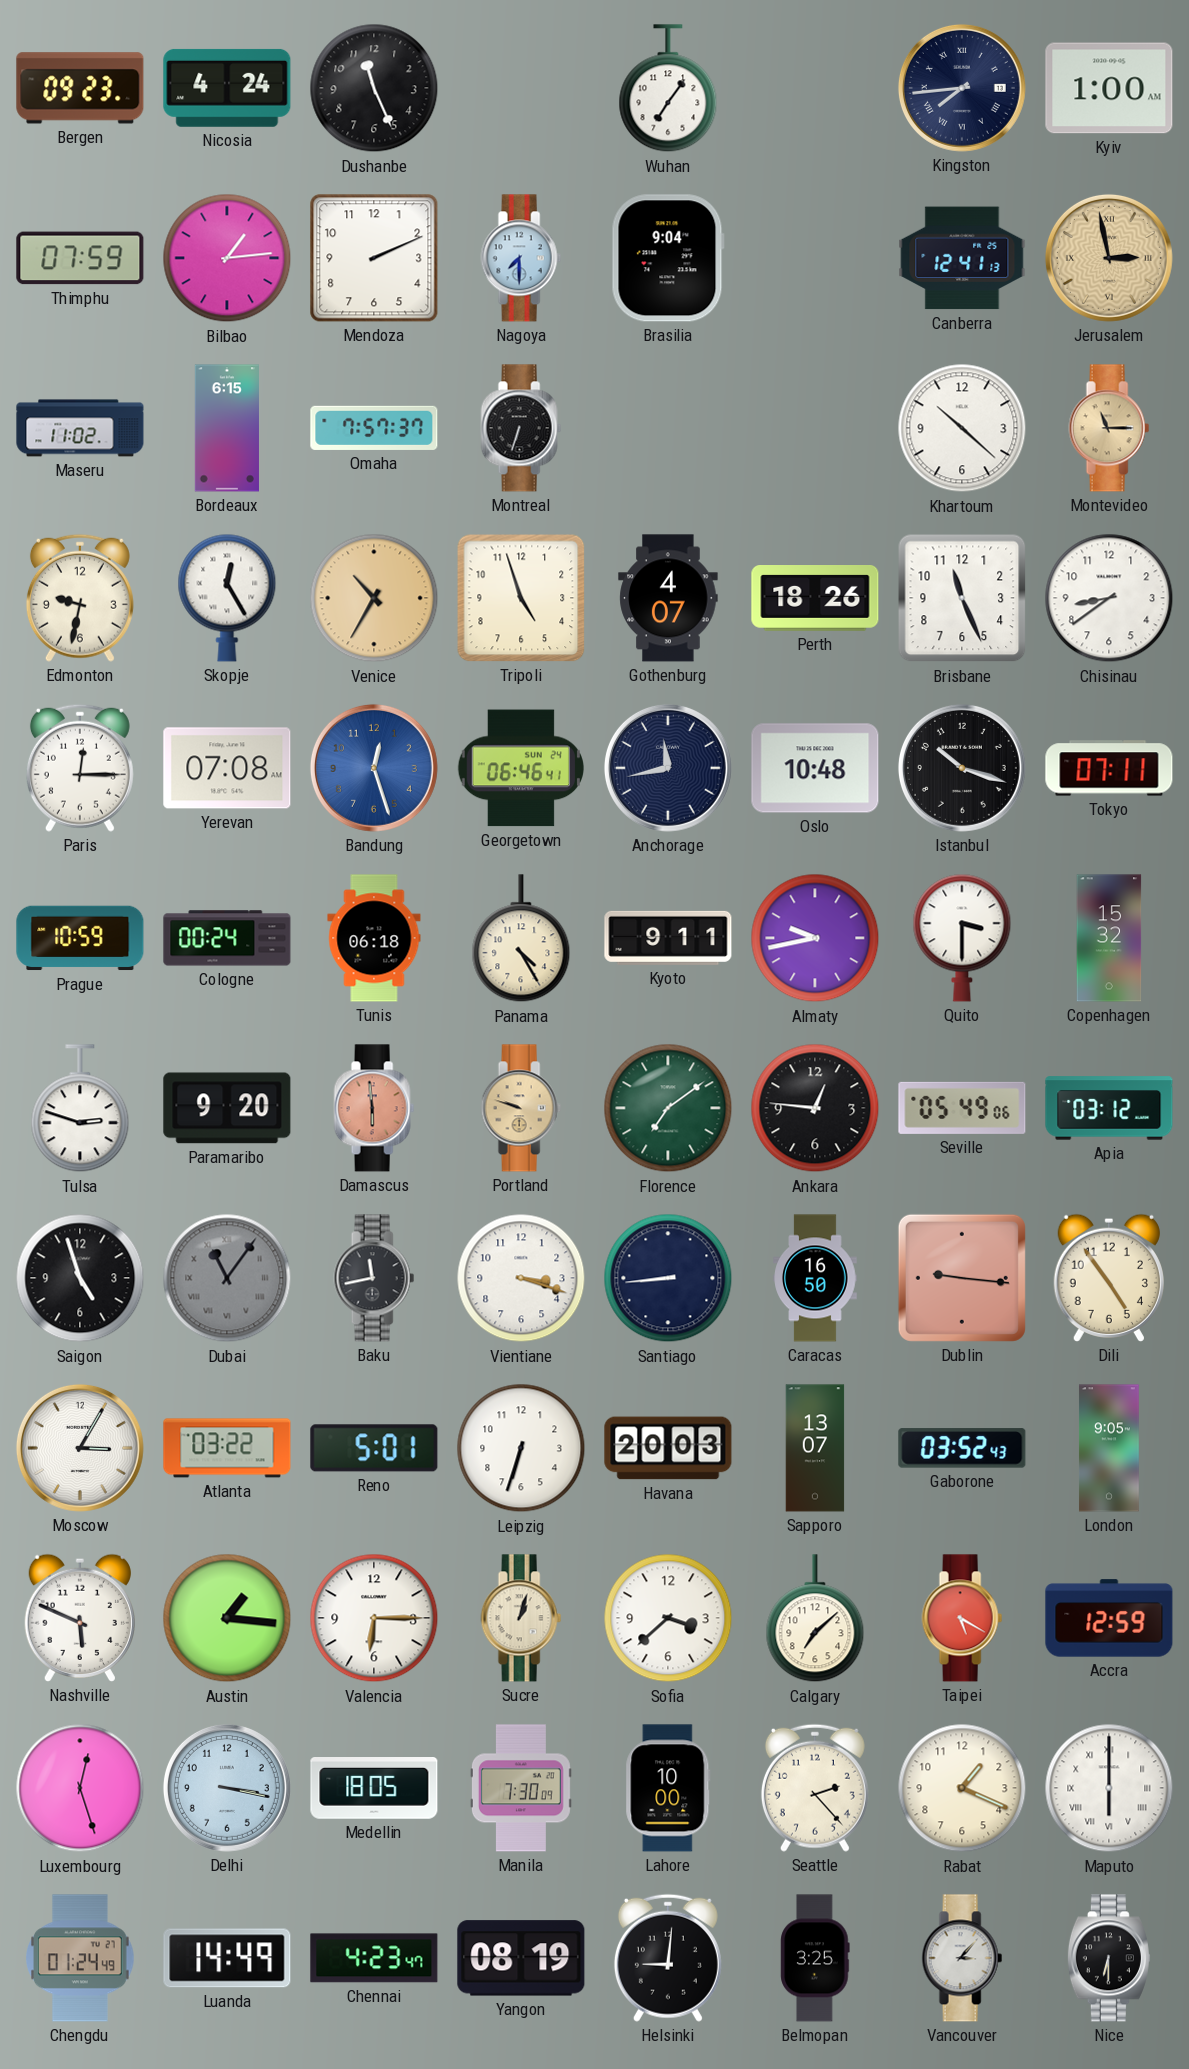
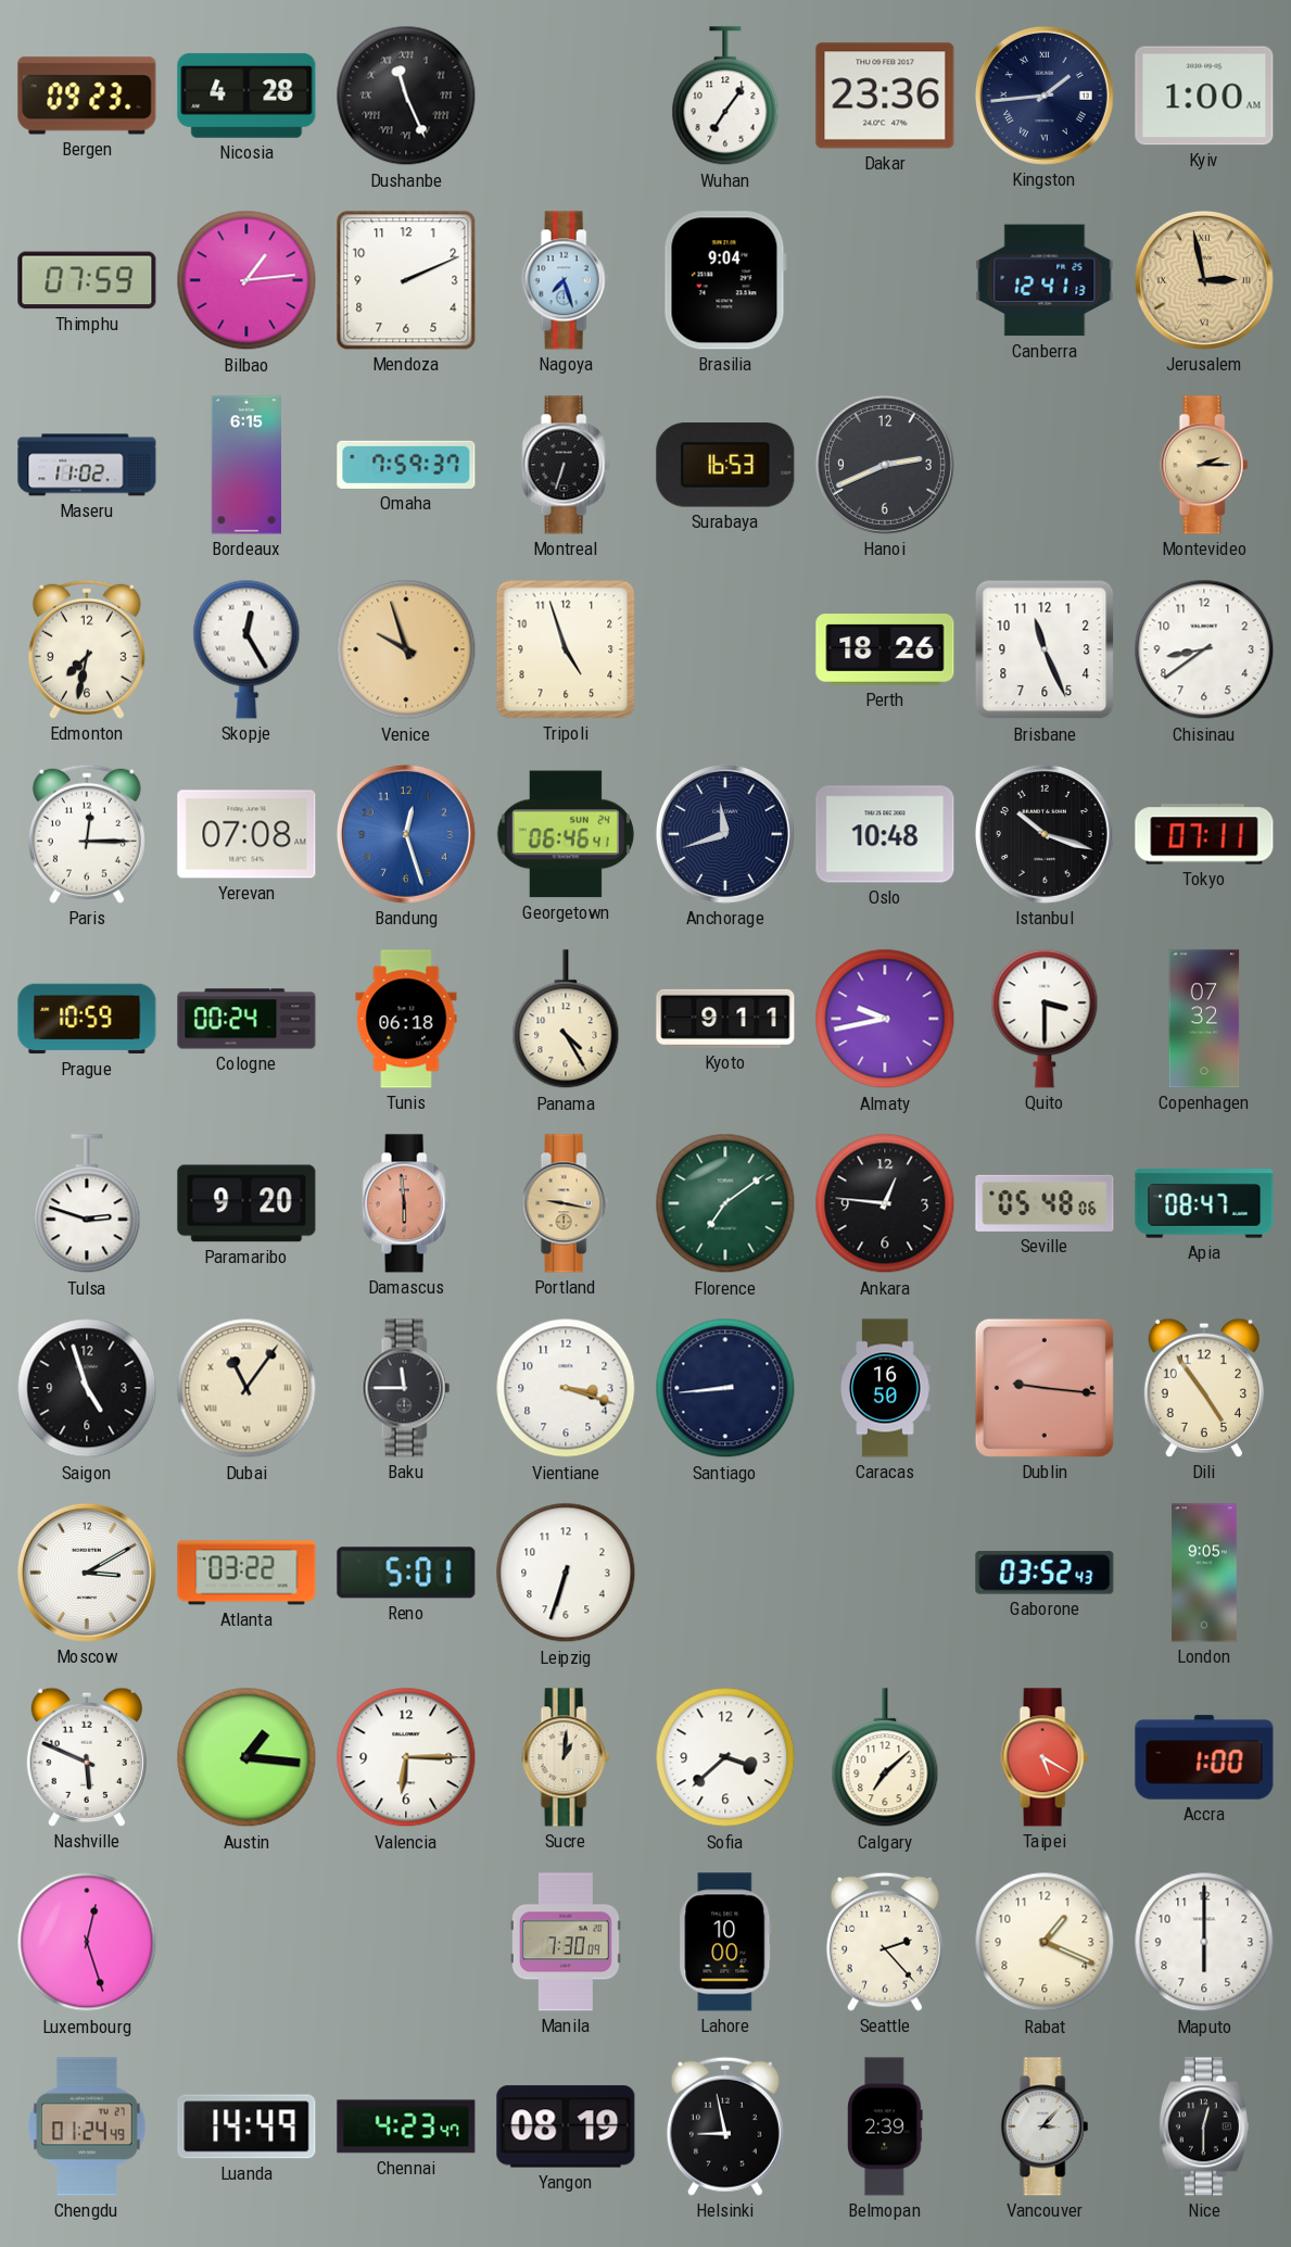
Nicosia: 4:24 -> 4:28
Dushanbe numerals: Arabic -> Roman
Dakar: none -> 23:36
Kingston: 7:44 -> 1:44
Nagoya: 7:30 -> 7:27
Omaha: 7:57 -> 7:59
Surabaya: none -> 16:53
Hanoi: none -> 2:41
Khartoum: 10:22 -> none
Montevideo: 11:15 -> 2:15
Edmonton: 9:32 -> 7:32
Venice: 10:35 -> 9:57
Gothenburg: 4:07 -> none
Anchorage: 11:43 -> 11:42
Copenhagen: 15:32 -> 07:32
Portland: 9:48 -> 9:17
Seville: 05:49 -> 05:48
Apia: 03:12 -> 08:47
Dubai dial: grey -> cream
Baku: 11:43 -> 11:45
Moscow: 3:05 -> 3:10
Havana: 20:03 -> none
Sapporo: 13:07 -> none
Sucre: 1:03 -> 1:01
Accra: 12:59 -> 1:00
Delhi: 3:17 -> none
Medellin: 18:05 -> none
Maputo numerals: Roman -> Arabic
Helsinki: 9:01 -> 8:58
Belmopan: 3:25 -> 2:39
Nice: 6:30 -> 12:30
